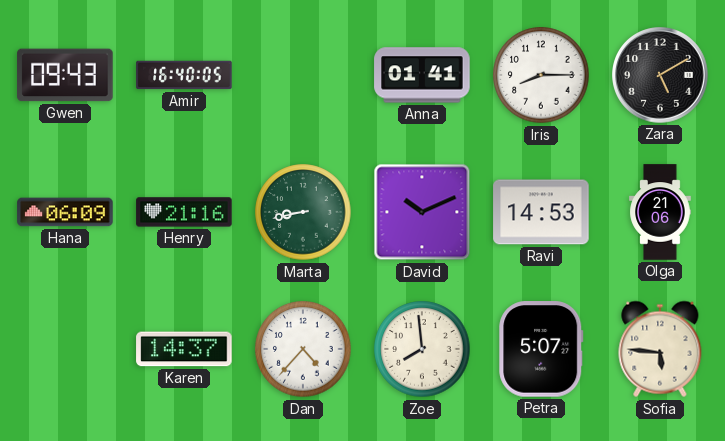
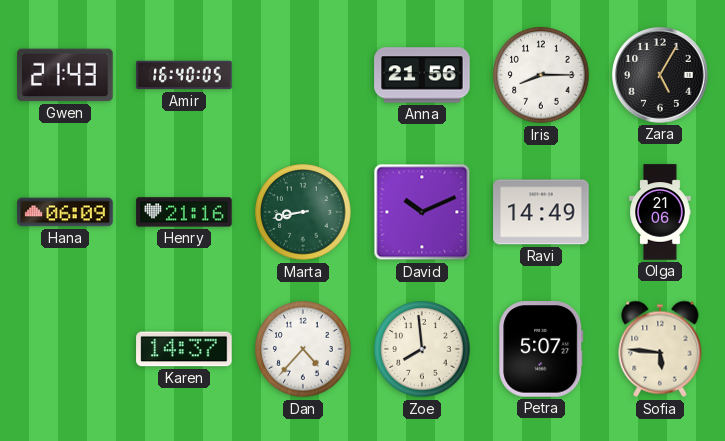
Gwen: 09:43 -> 21:43
Anna: 01:41 -> 21:56
Zara: 5:10 -> 5:05
Ravi: 14:53 -> 14:49
